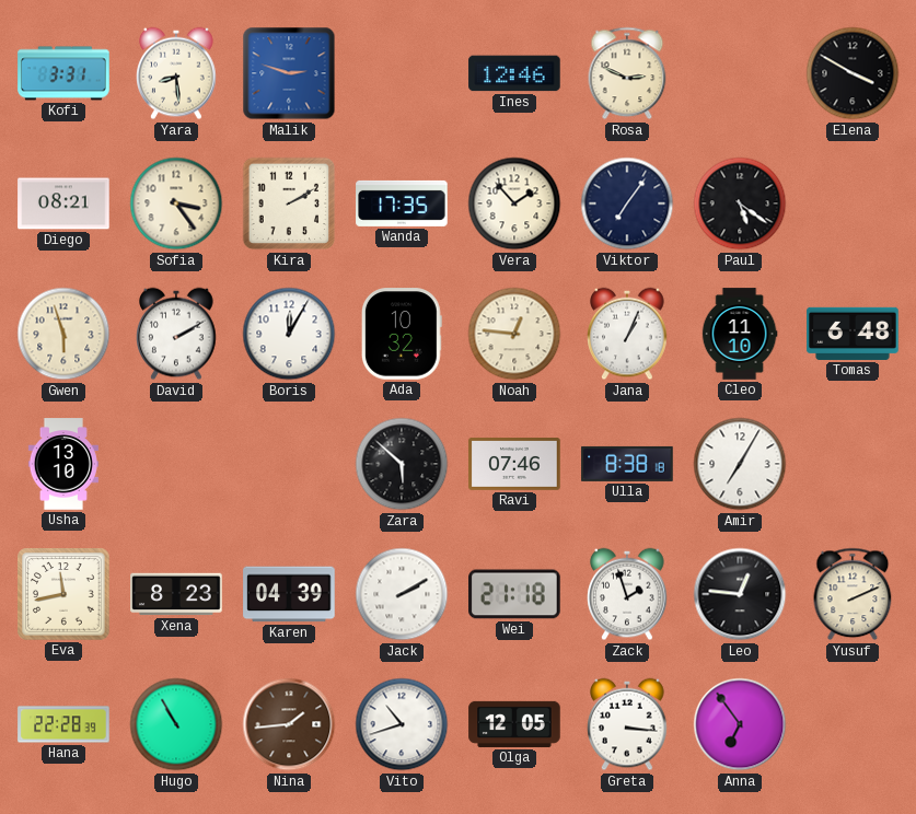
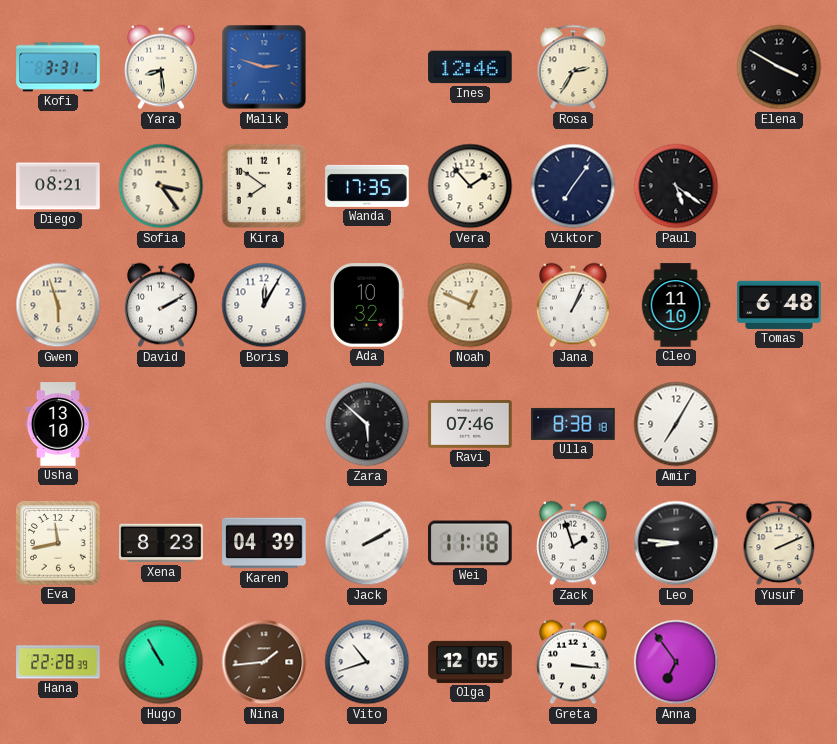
Rosa: 2:49 -> 2:35
Kira: 2:10 -> 7:51
Noah: 12:46 -> 12:49
Wei: 21:18 -> 11:18
Leo: 12:46 -> 8:46
